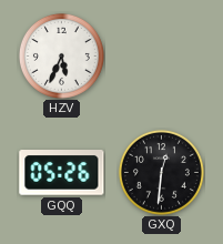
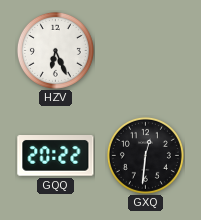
HZV: 5:34 -> 6:26
GQQ: 05:26 -> 20:22
